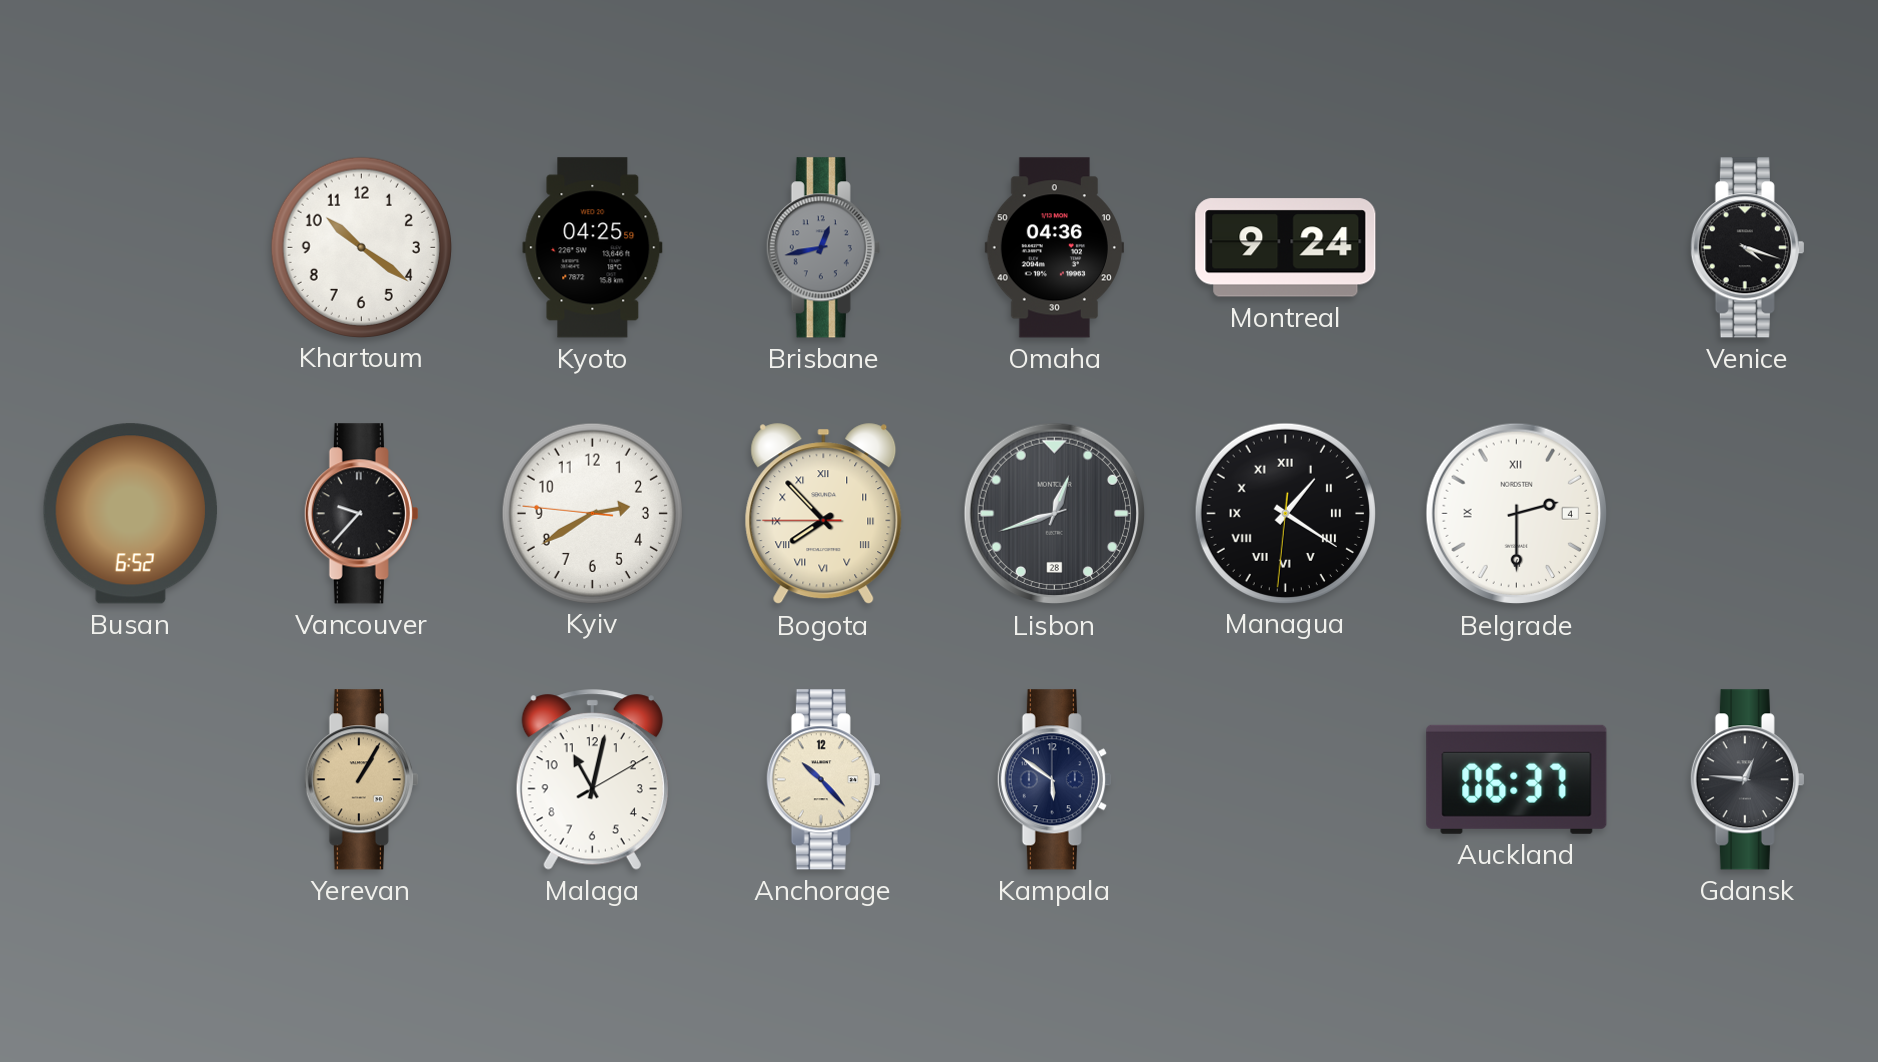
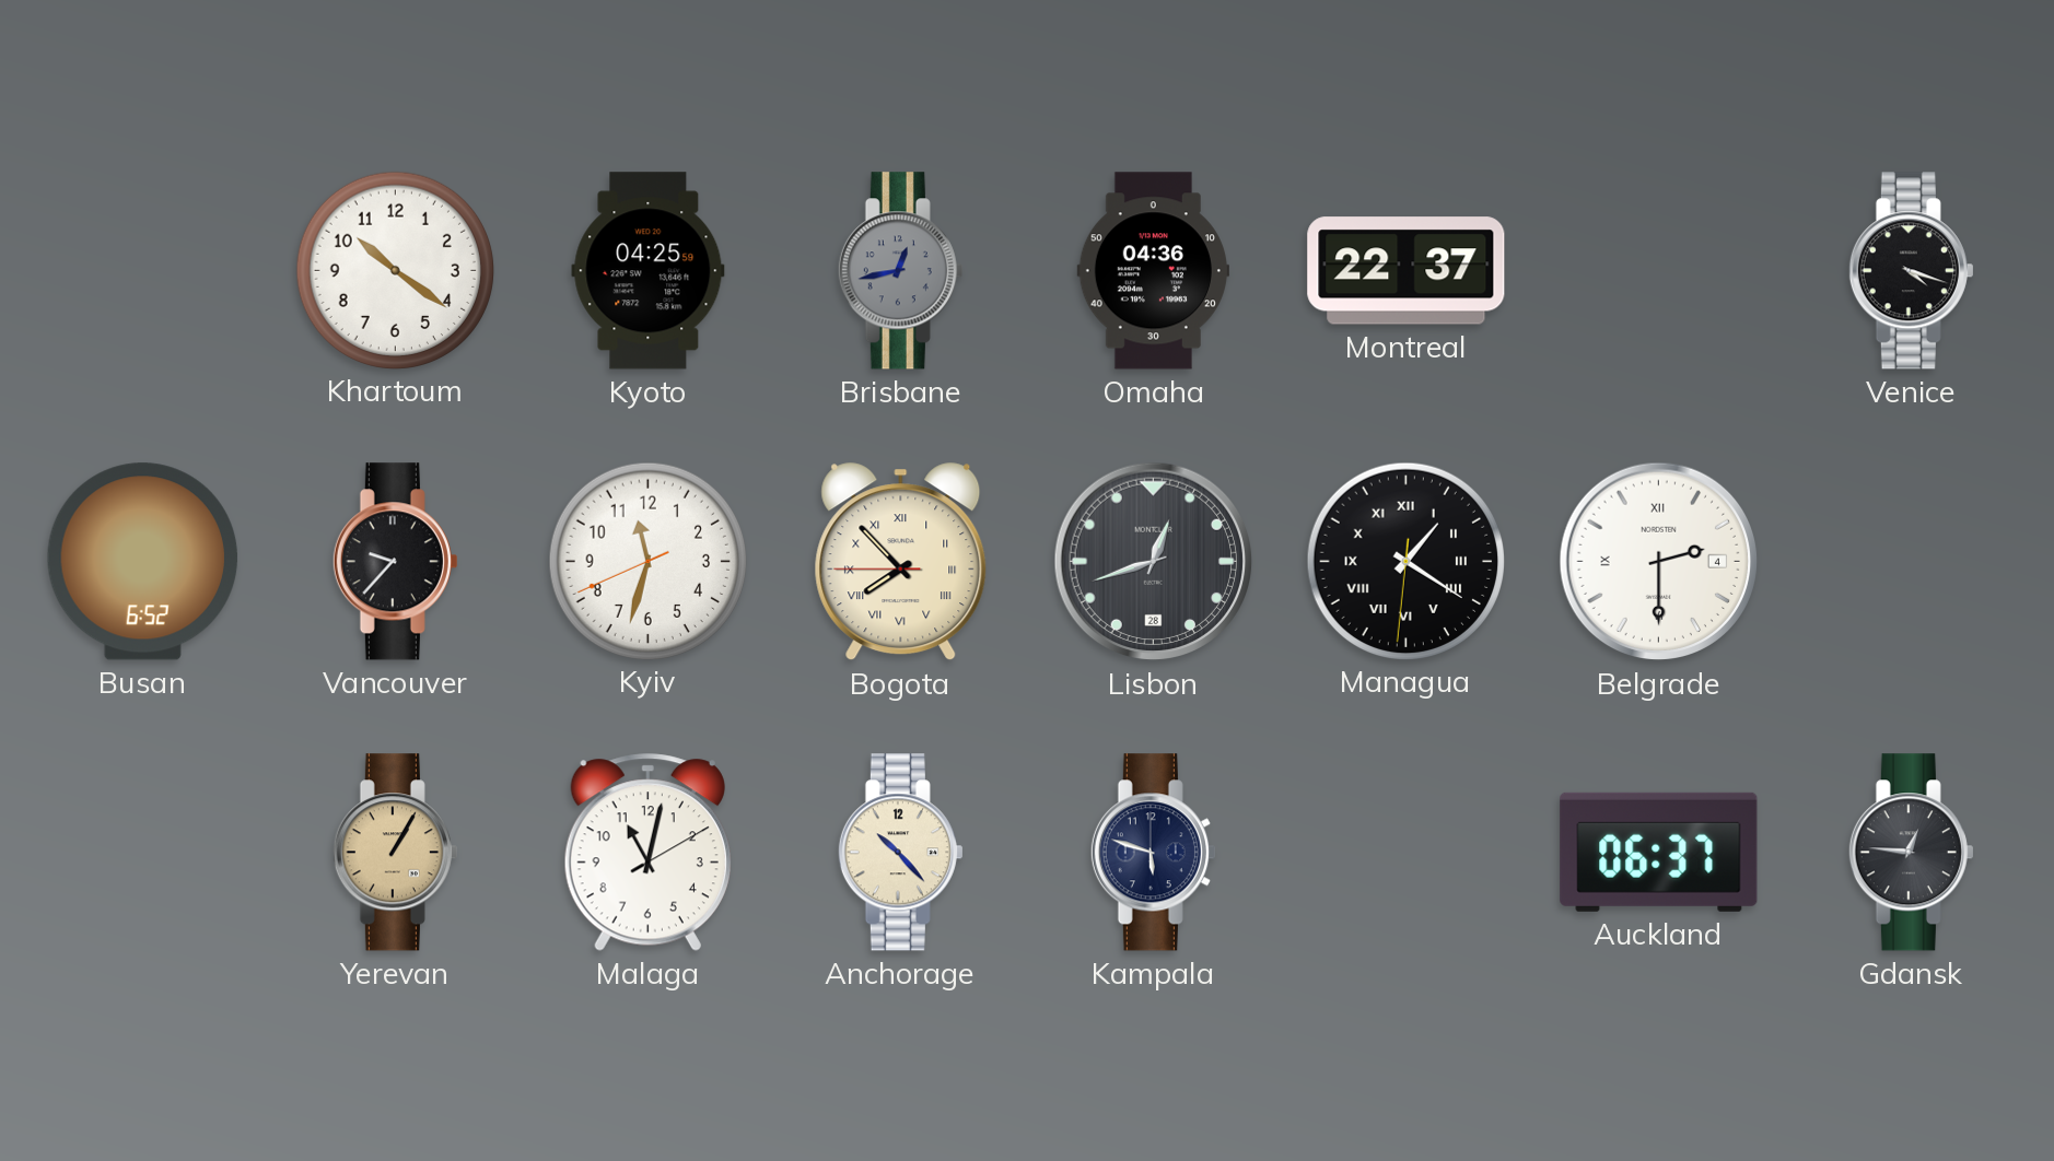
Montreal: 9:24 -> 22:37
Kyiv: 2:39 -> 11:32
Kampala: 5:51 -> 5:48
